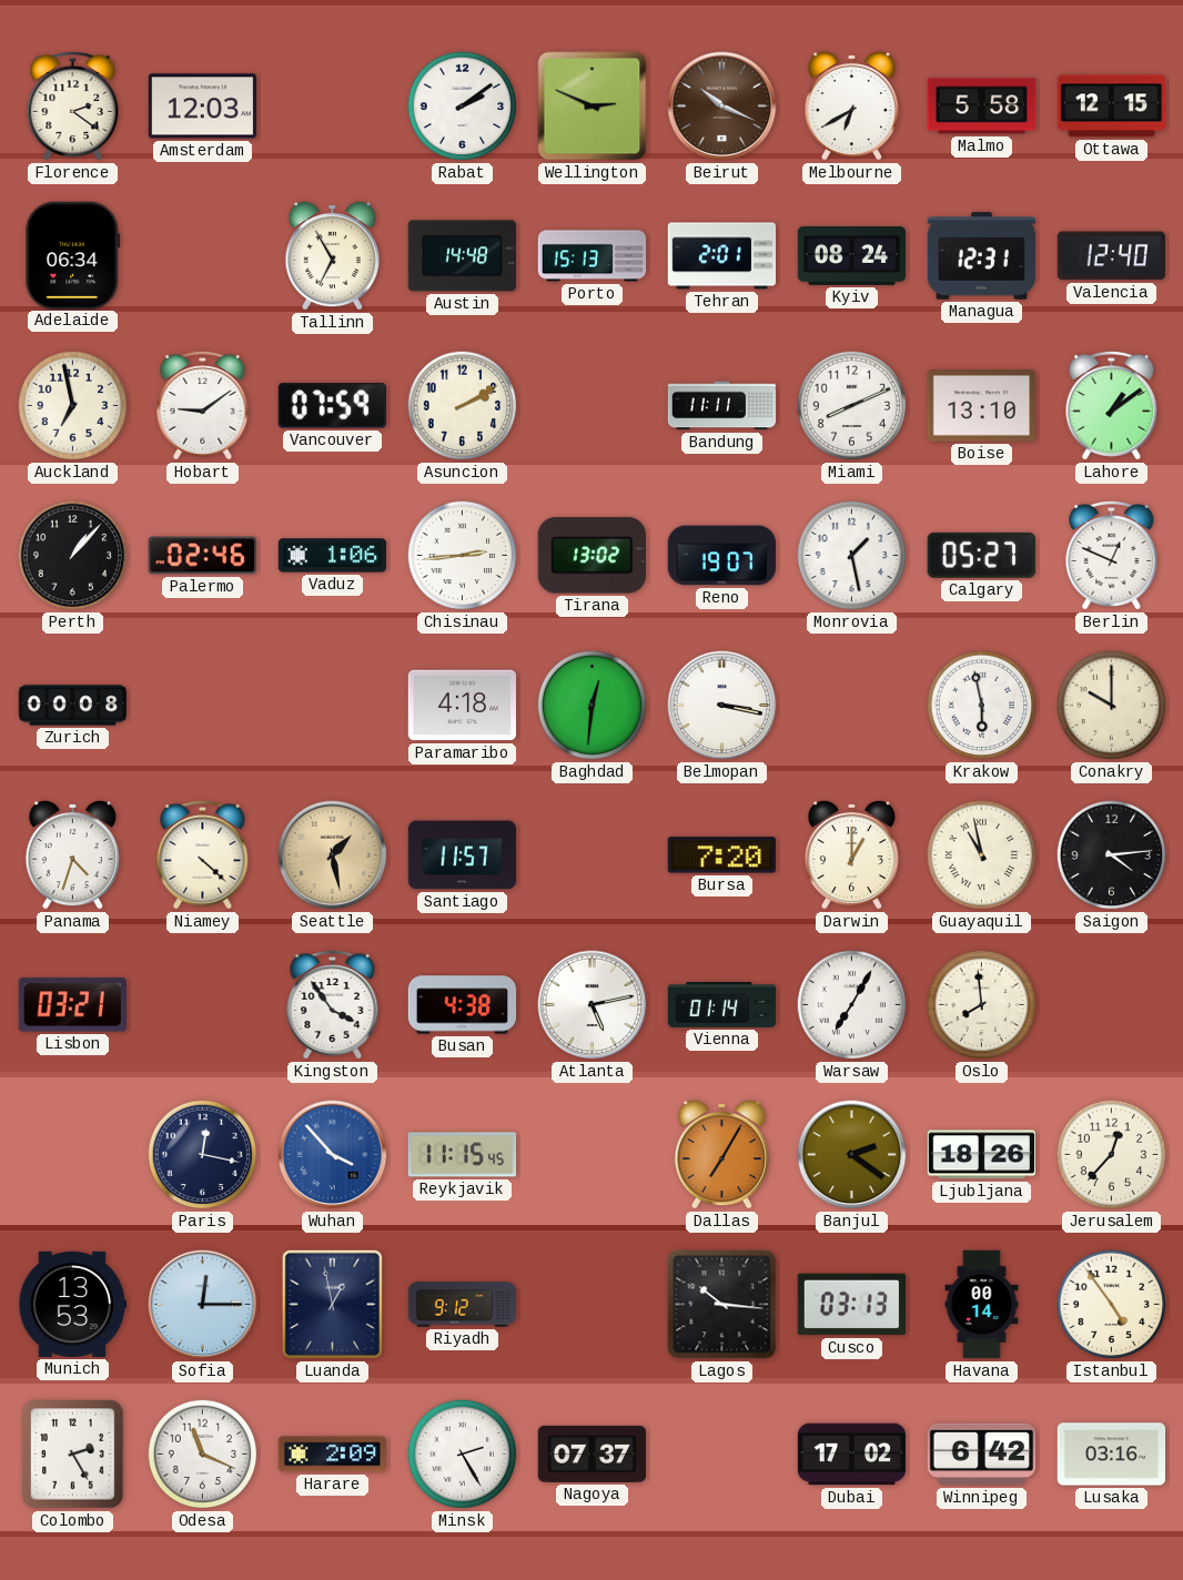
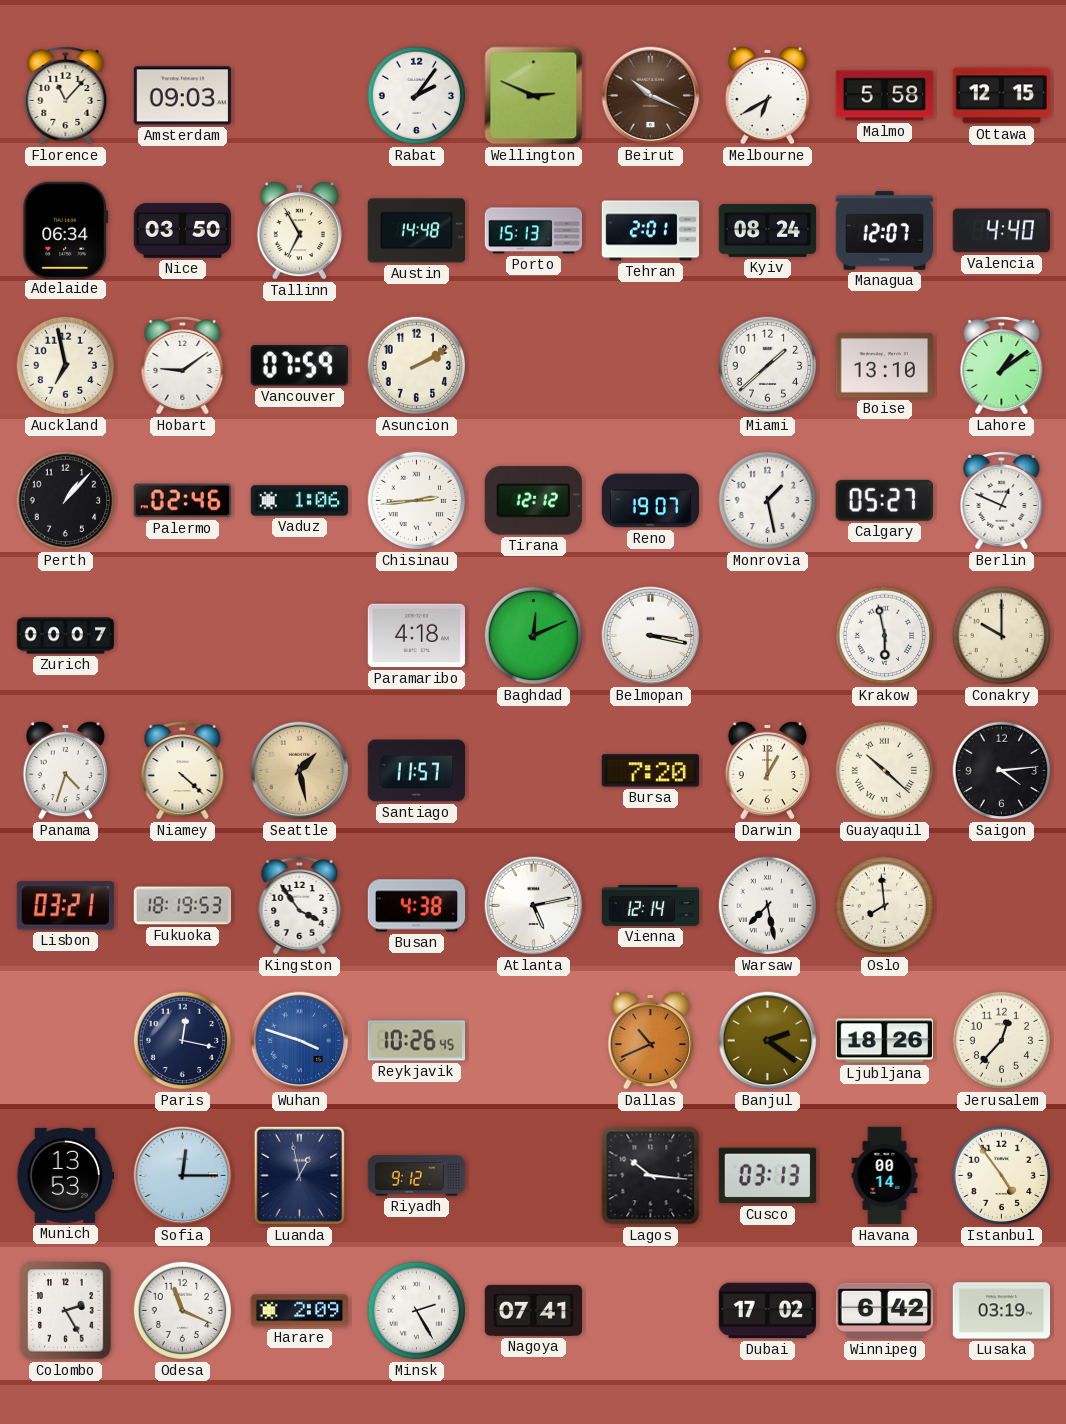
Florence: 2:21 -> 11:07
Amsterdam: 12:03 -> 09:03
Rabat: 2:09 -> 2:06
Nice: none -> 03:50
Managua: 12:31 -> 12:07
Valencia: 12:40 -> 4:40
Bandung: 11:11 -> none
Miami: 8:11 -> 1:38
Tirana: 13:02 -> 12:12
Zurich: 00:08 -> 00:07
Baghdad: 12:31 -> 12:11
Guayaquil: 10:58 -> 10:22
Fukuoka: none -> 18:19
Vienna: 01:14 -> 12:14
Warsaw: 7:05 -> 7:28
Wuhan: 3:53 -> 3:48
Reykjavik: 11:15 -> 10:26
Dallas: 7:05 -> 10:41
Nagoya: 07:37 -> 07:41
Lusaka: 03:16 -> 03:19
